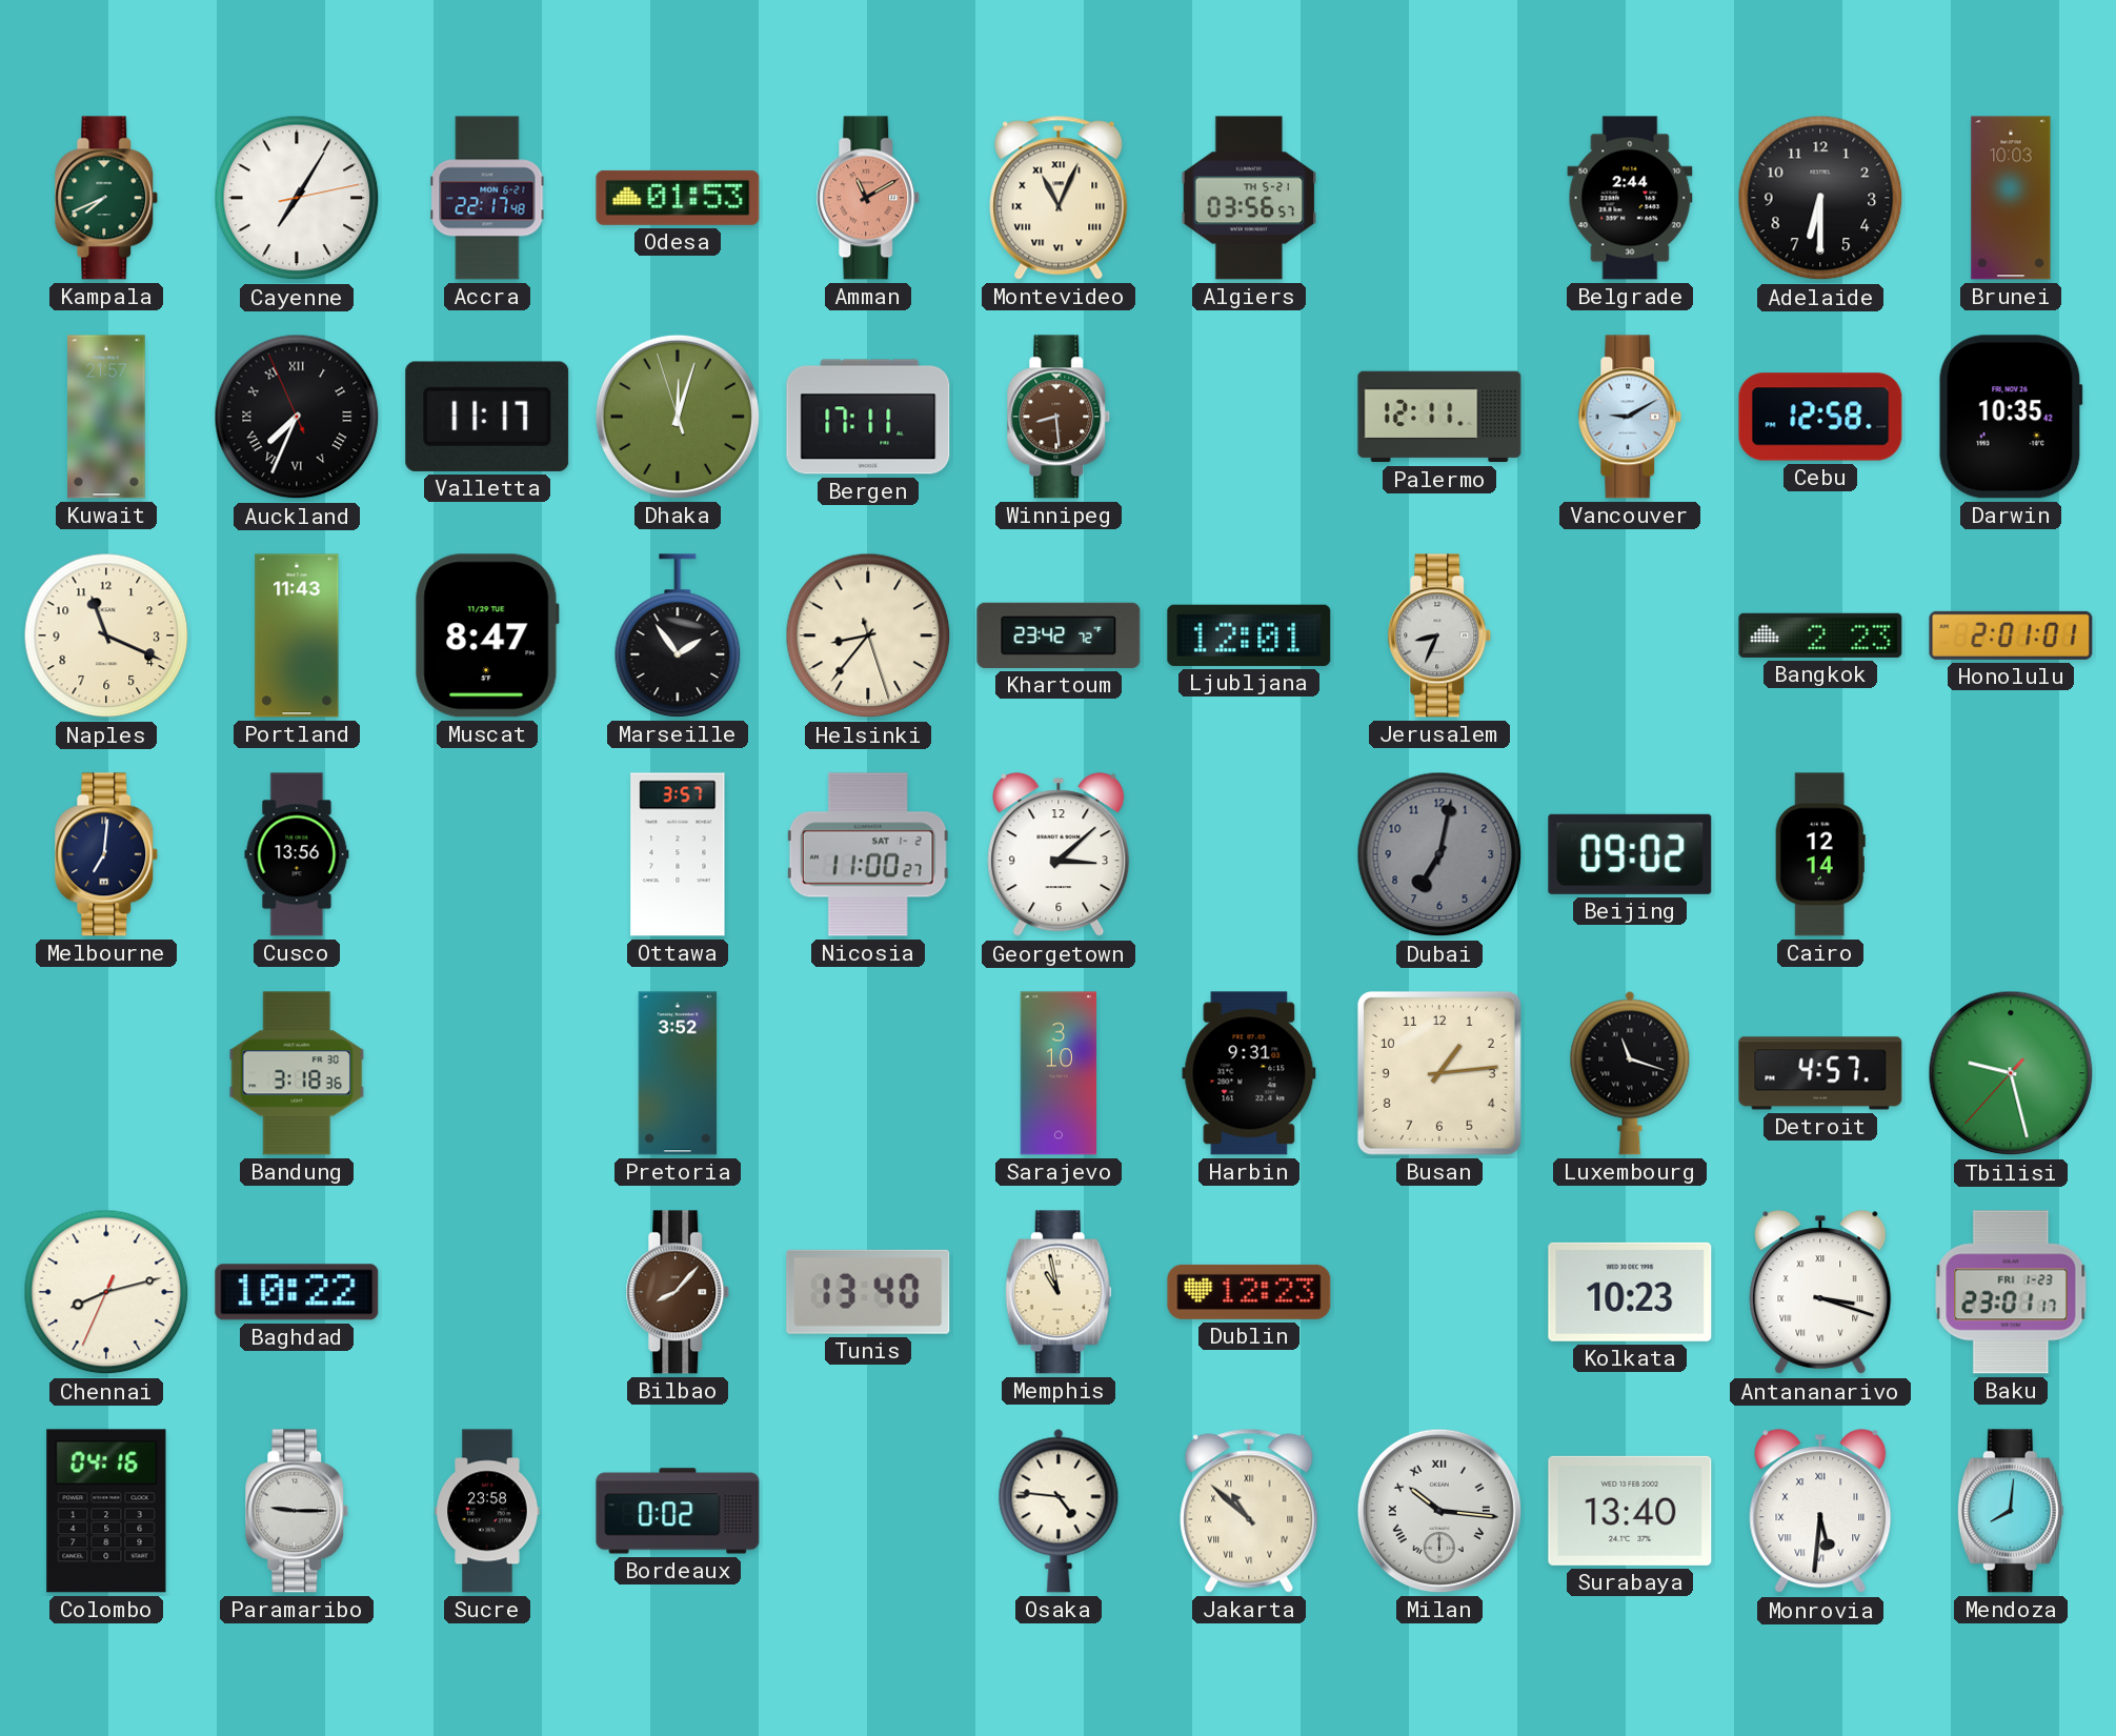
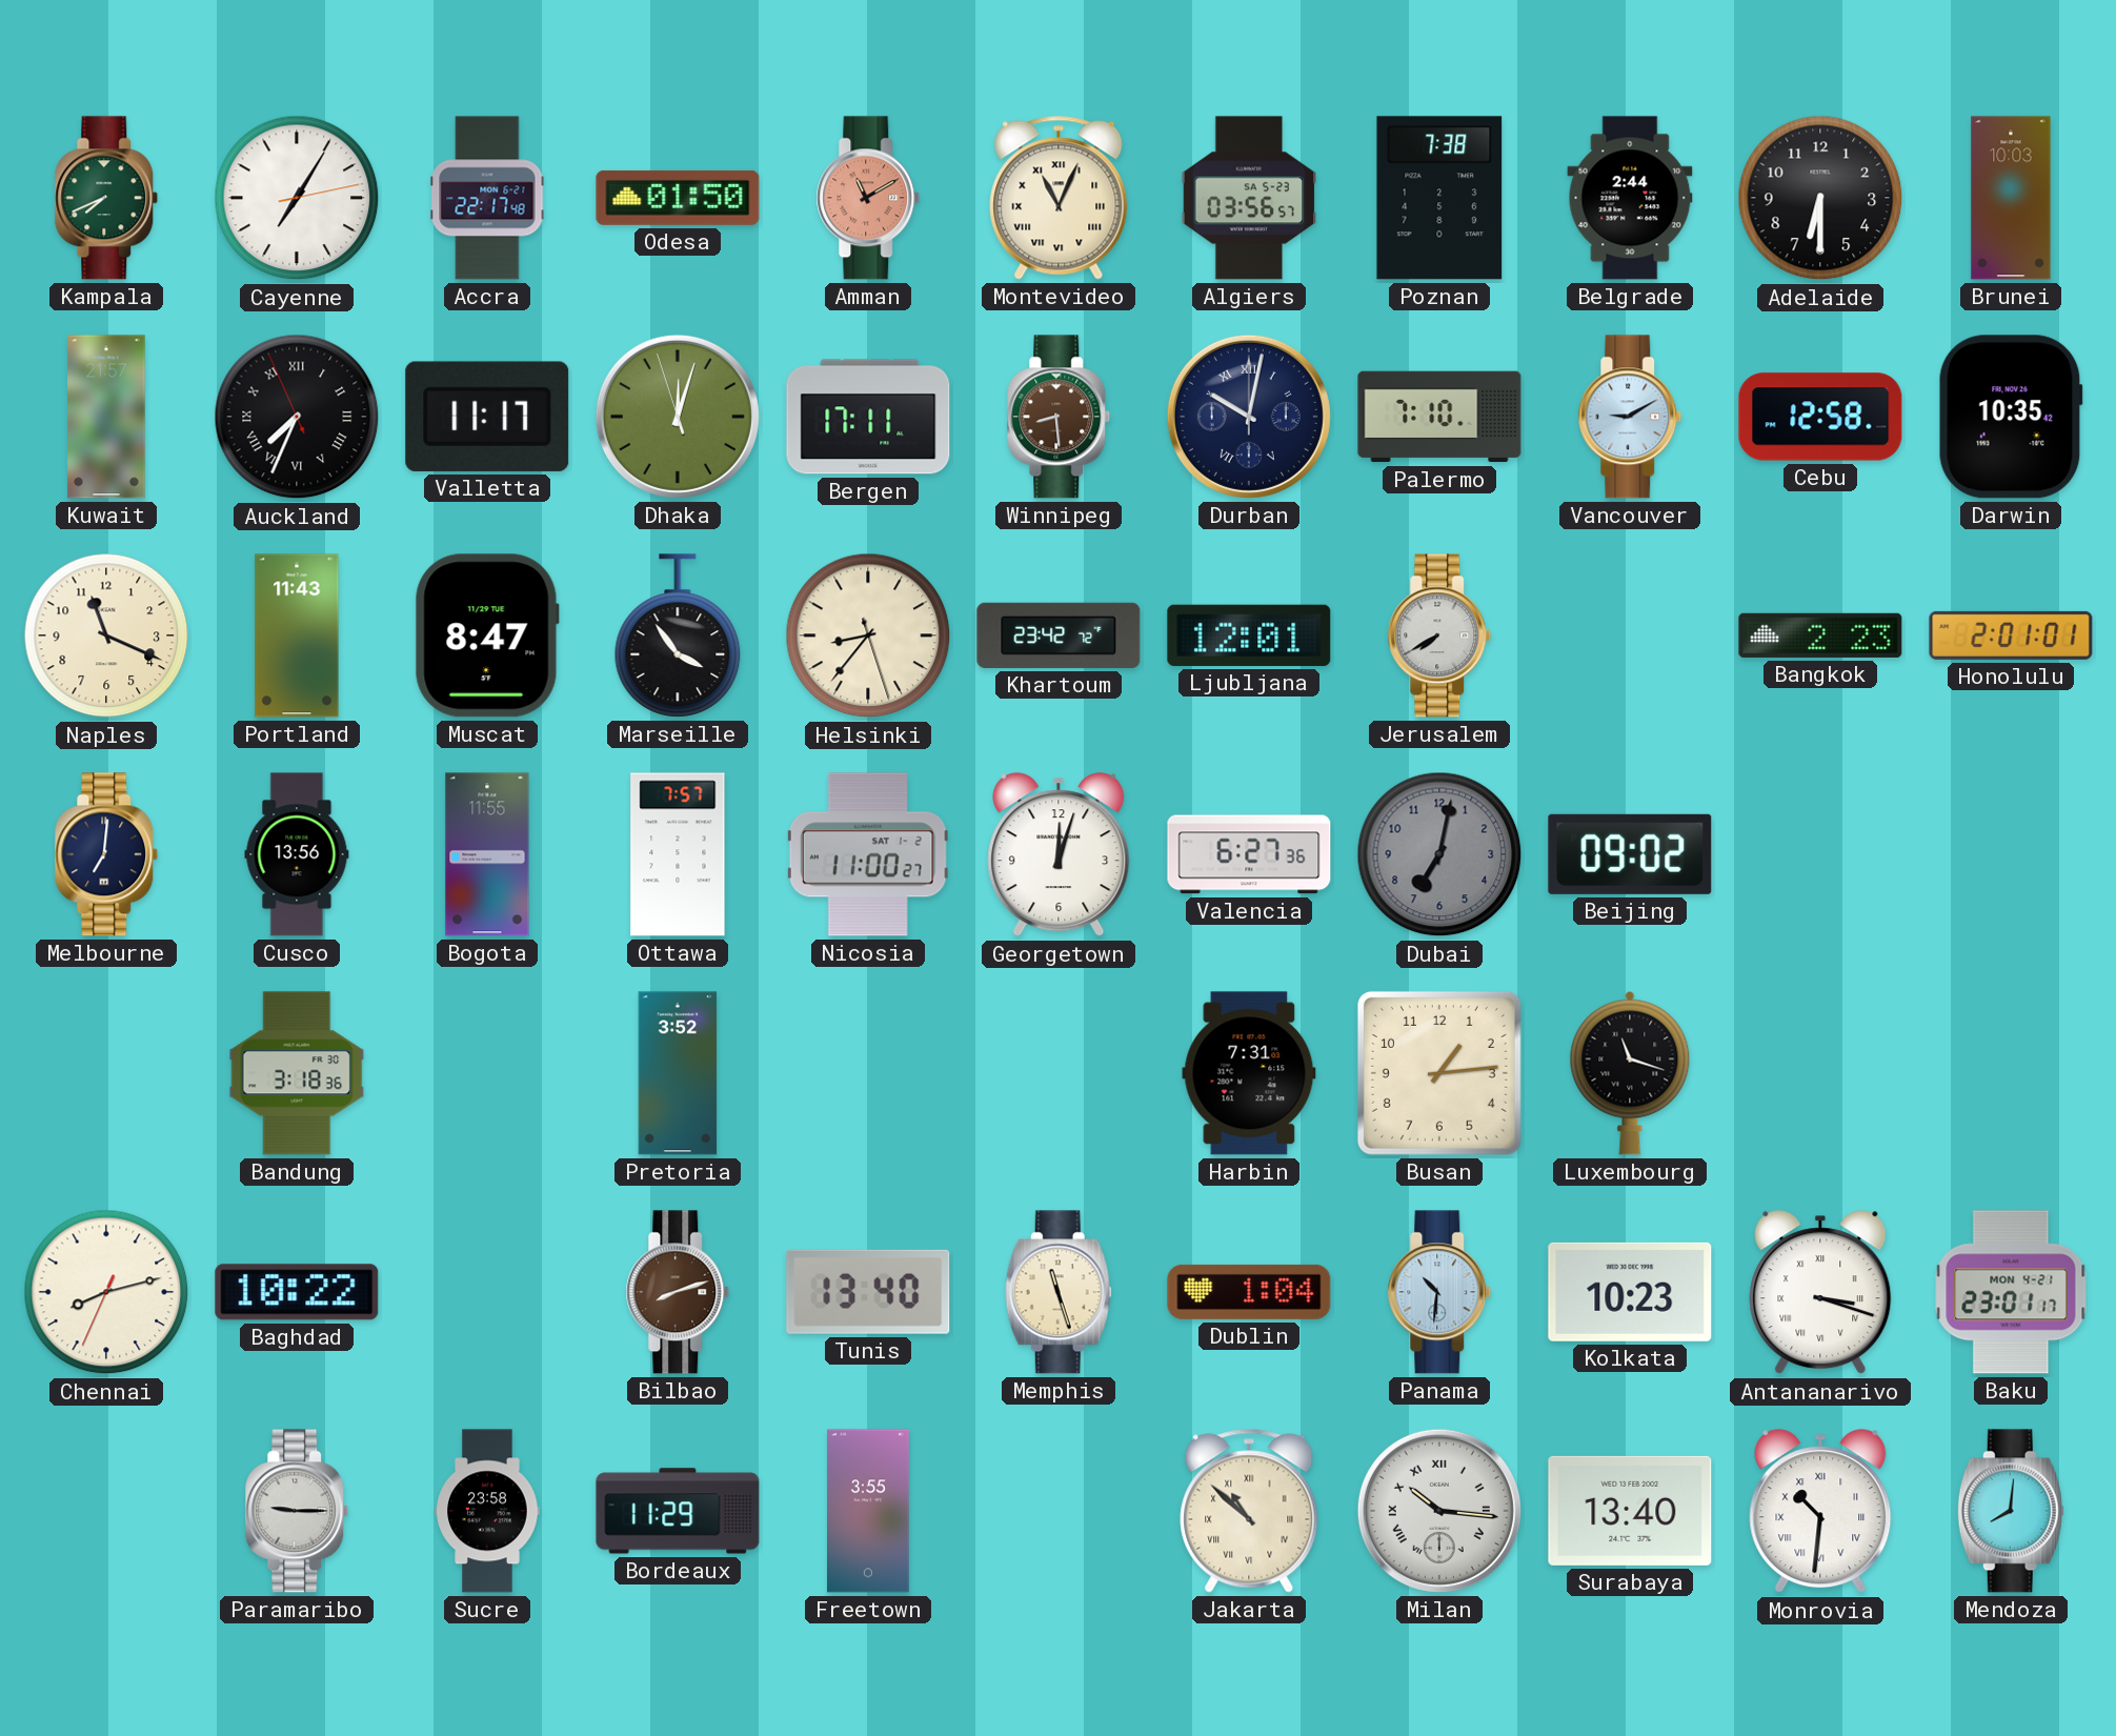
Odesa: 01:53 -> 01:50
Algiers date: TH 5-21 -> SA 5-23
Poznan: none -> 7:38
Durban: none -> 10:02
Palermo: 12:11 -> 7:10
Marseille: 1:54 -> 3:54
Jerusalem: 8:34 -> 7:40
Bogota: none -> 11:55
Ottawa: 3:57 -> 7:57
Georgetown: 3:08 -> 12:03
Valencia: none -> 6:27
Cairo: 12:14 -> none
Sarajevo: 3:10 -> none
Harbin: 9:31 -> 7:31
Detroit: 4:57 -> none
Tbilisi: 9:27 -> none
Bilbao: 8:07 -> 8:12
Memphis: 10:58 -> 11:27
Dublin: 12:23 -> 1:04
Panama: none -> 10:31
Baku date: FRI 1-23 -> MON 4-21
Colombo: 04:16 -> none
Bordeaux: 0:02 -> 11:29
Freetown: none -> 3:55
Osaka: 4:46 -> none
Monrovia: 5:31 -> 10:31
